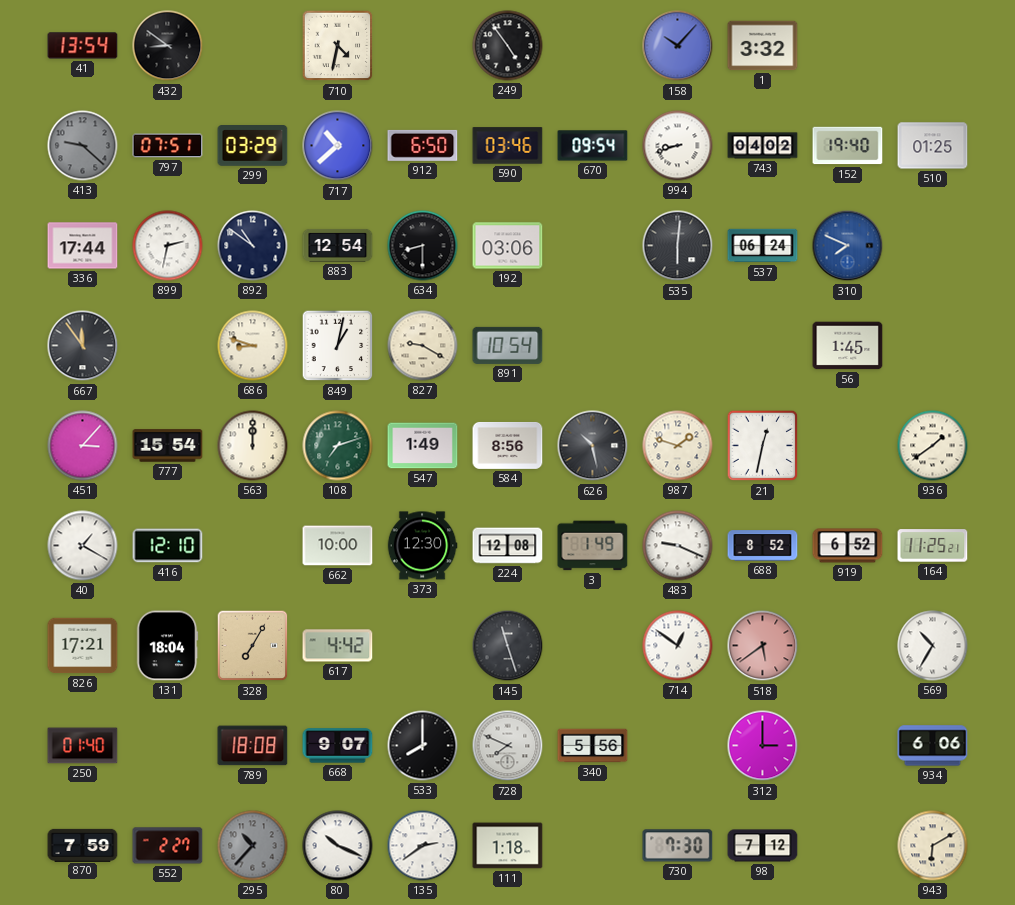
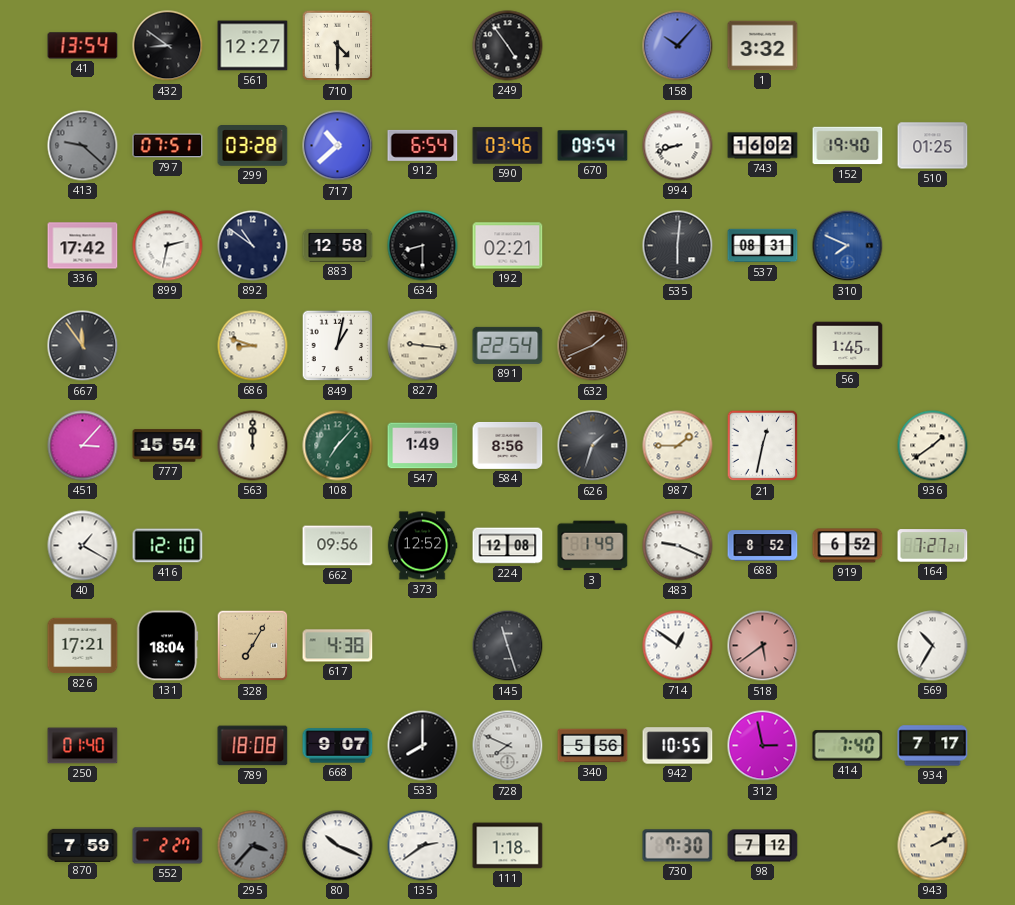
561: none -> 12:27
710: 4:32 -> 4:30
299: 03:29 -> 03:28
912: 6:50 -> 6:54
743: 04:02 -> 16:02
336: 17:44 -> 17:42
883: 12:54 -> 12:58
192: 03:06 -> 02:21
537: 06:24 -> 08:31
827: 9:20 -> 9:16
891: 10:54 -> 22:54
632: none -> 1:41
108: 7:12 -> 7:07
626: 10:28 -> 1:33
987: 1:48 -> 1:45
662: 10:00 -> 09:56
373: 12:30 -> 12:52
164: 11:25 -> 7:27
617: 4:42 -> 4:38
942: none -> 10:55
312: 3:00 -> 2:58
414: none -> 7:40
934: 6:06 -> 7:17
295: 10:37 -> 3:37
943: 6:10 -> 2:10
